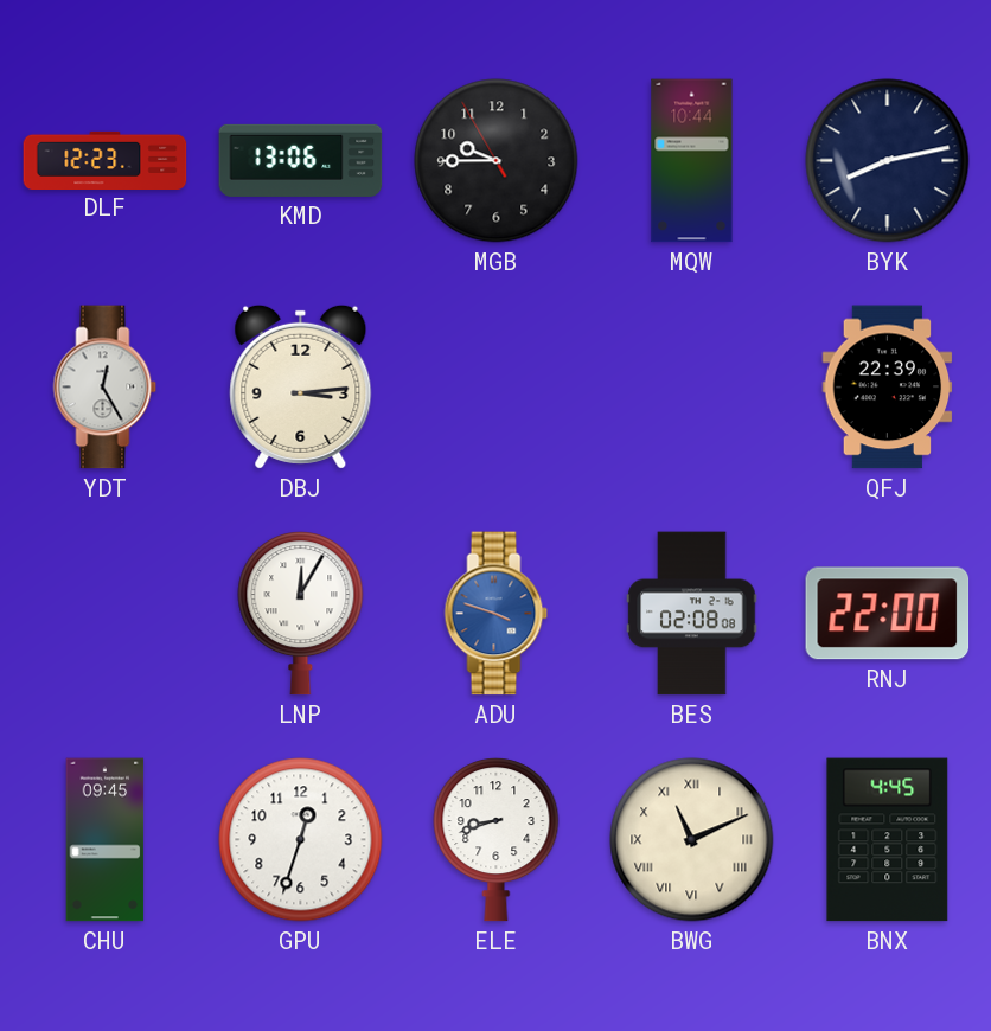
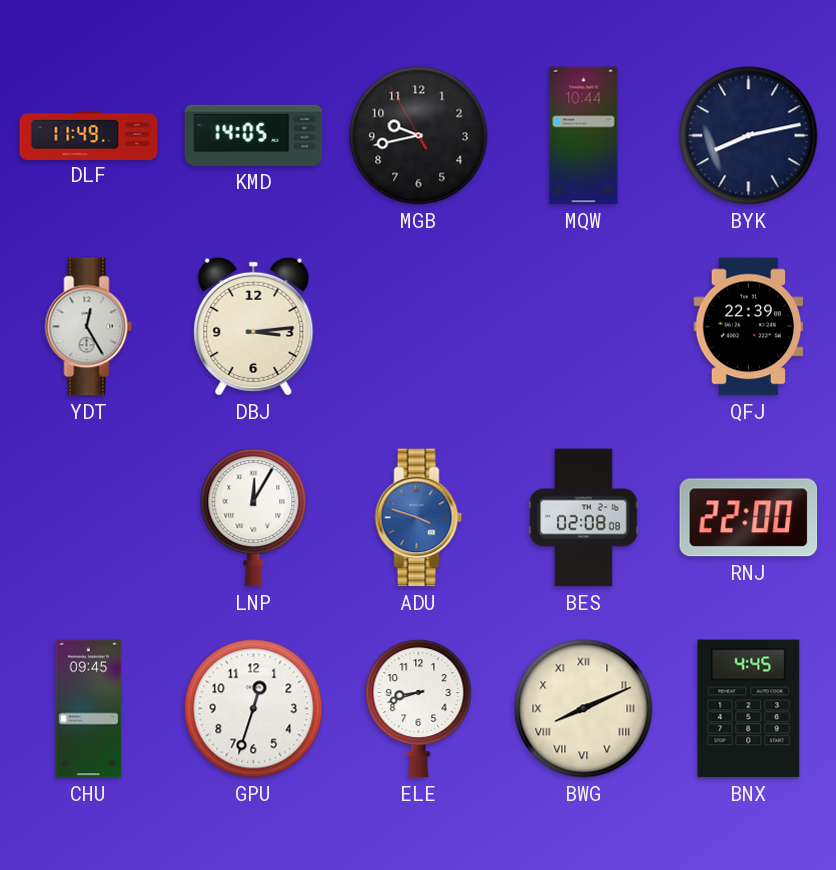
DLF: 12:23 -> 11:49
KMD: 13:06 -> 14:05
MGB: 9:44 -> 9:42
BWG: 11:11 -> 8:11
